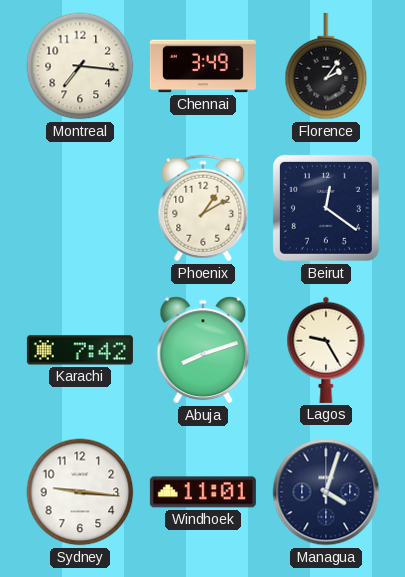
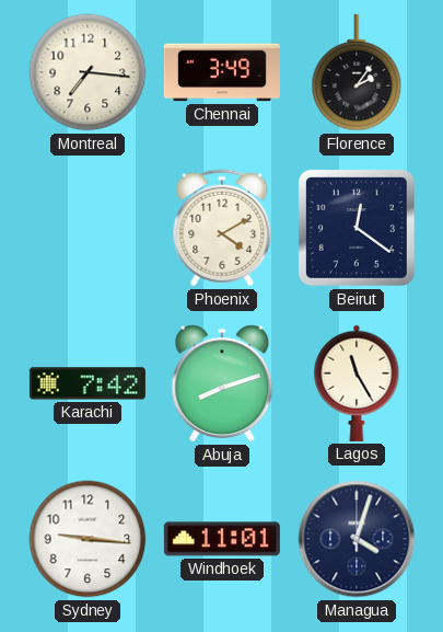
Phoenix: 1:10 -> 4:10
Lagos: 9:25 -> 11:25
